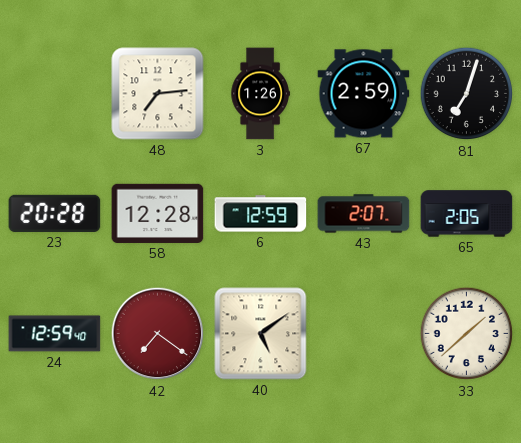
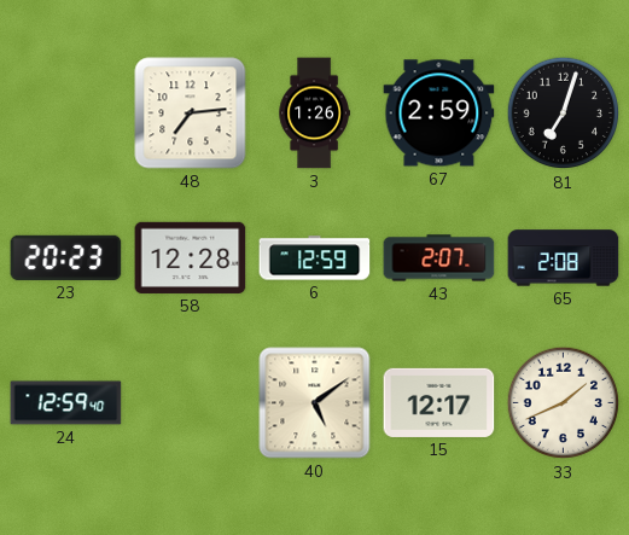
23: 20:28 -> 20:23
65: 2:05 -> 2:08
42: 7:21 -> none
15: none -> 12:17
33: 1:38 -> 1:41
